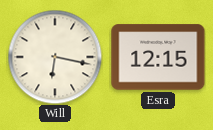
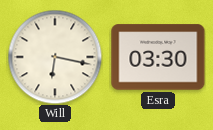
Esra: 12:15 -> 03:30
